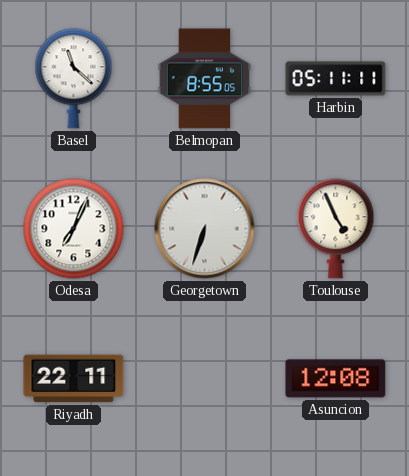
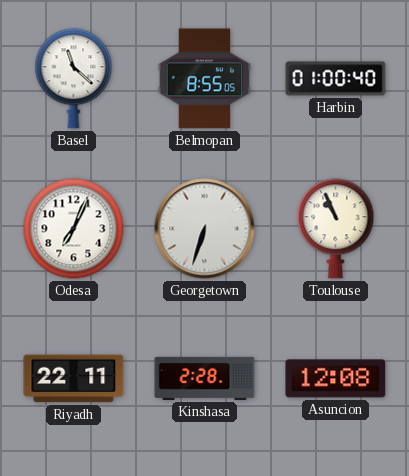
Harbin: 05:11 -> 01:00
Toulouse: 4:56 -> 10:56
Kinshasa: none -> 2:28
